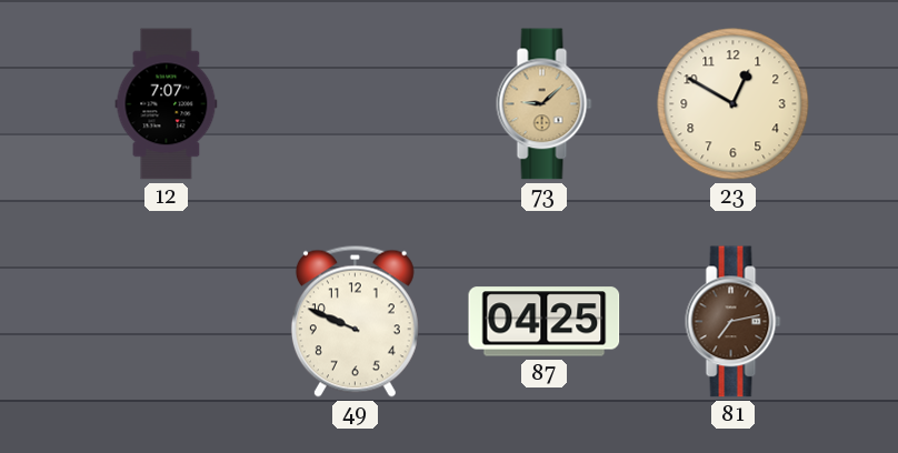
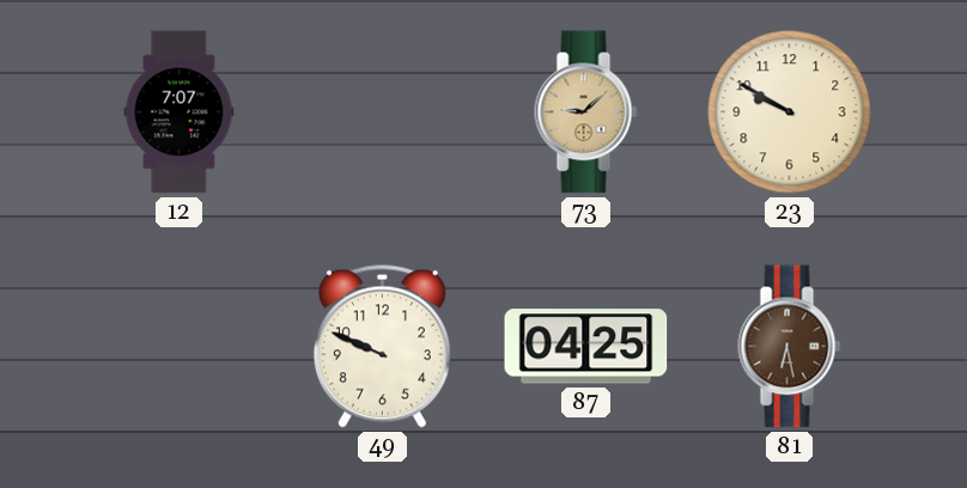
23: 12:50 -> 9:50
81: 7:13 -> 6:28
